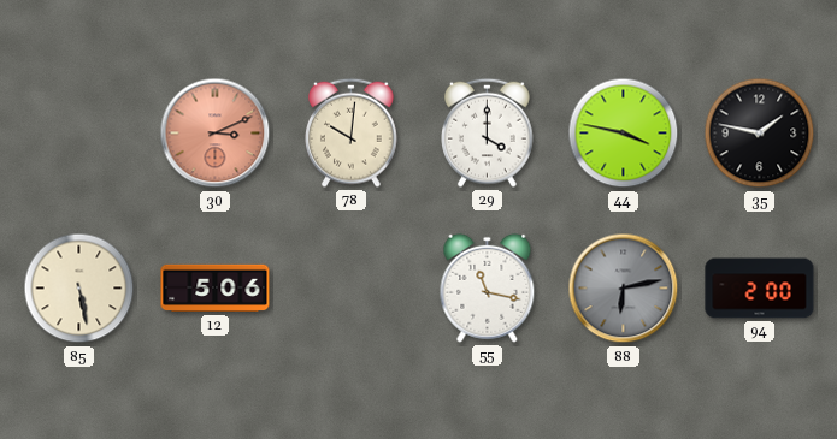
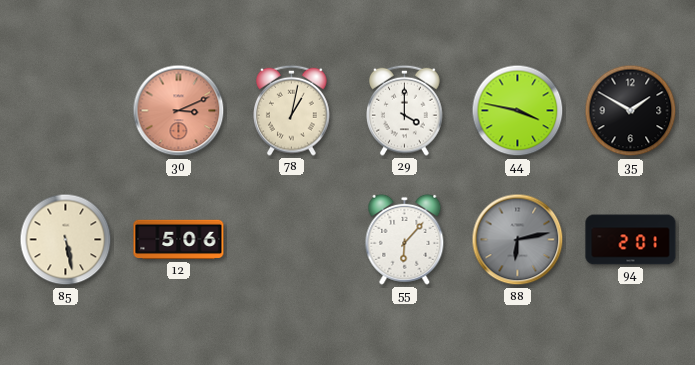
78: 10:01 -> 1:02
35: 1:47 -> 1:50
55: 11:17 -> 6:07
94: 2:00 -> 2:01
